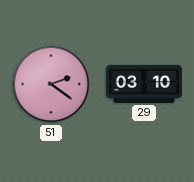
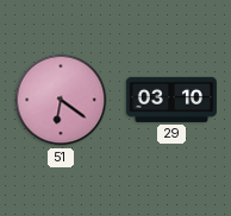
51: 2:21 -> 6:21
